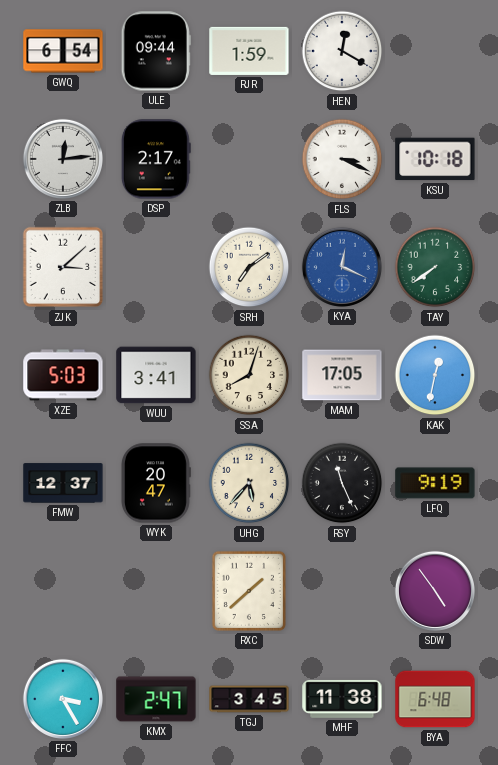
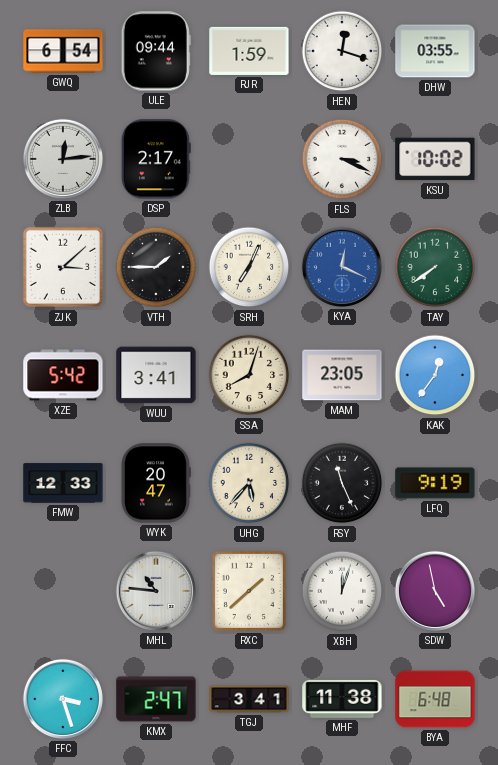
HEN: 12:20 -> 12:18
DHW: none -> 03:55
KSU: 10:18 -> 10:02
VTH: none -> 1:45
SRH: 7:09 -> 7:04
XZE: 5:03 -> 5:42
MAM: 17:05 -> 23:05
KAK: 12:32 -> 12:36
FMW: 12:37 -> 12:33
MHL: none -> 10:46
XBH: none -> 12:03
SDW: 4:54 -> 4:58
FFC: 3:25 -> 3:27
TGJ: 3:45 -> 3:41
